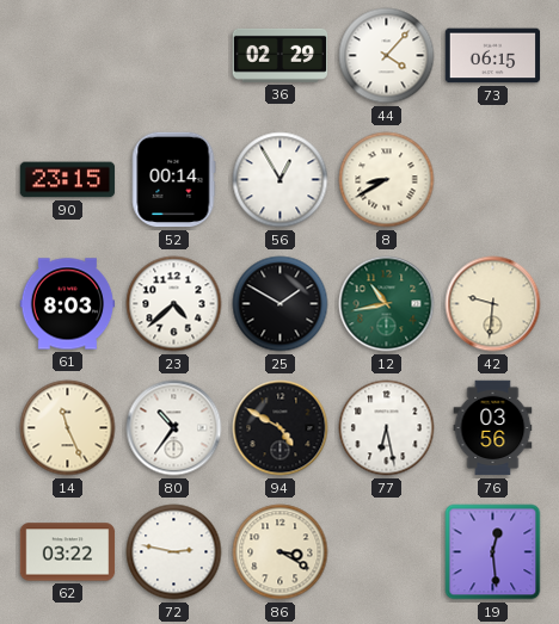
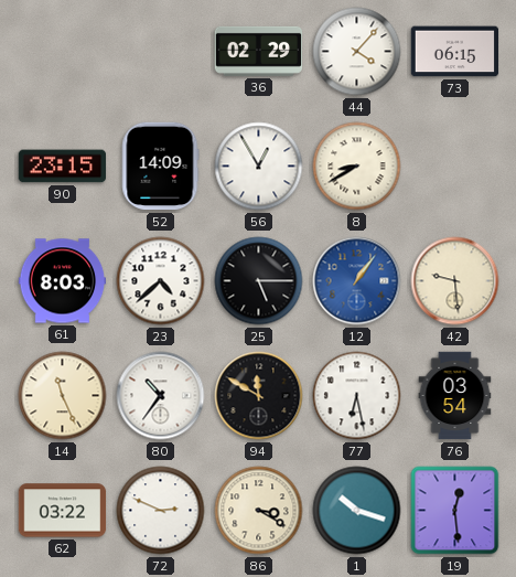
52: 00:14 -> 14:09
25: 1:50 -> 5:15
12: 10:43 -> 1:06
12 dial: green -> blue
42: 9:31 -> 9:29
94: 4:50 -> 11:50
76: 03:56 -> 03:54
72: 2:47 -> 2:49
1: none -> 10:18
